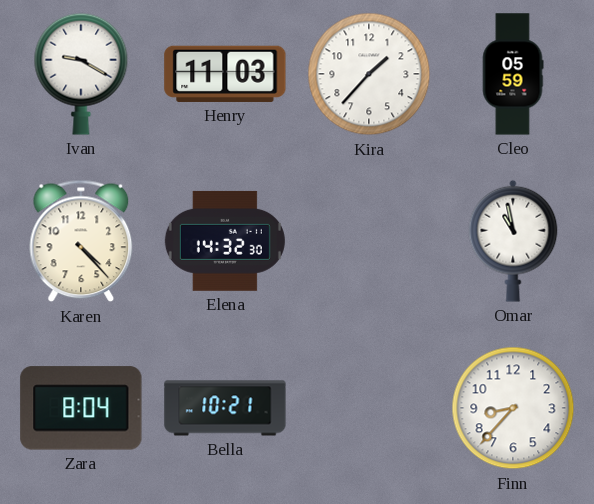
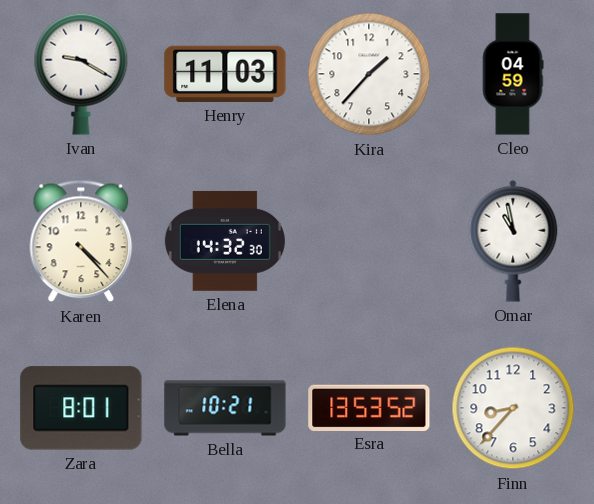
Cleo: 05:59 -> 04:59
Zara: 8:04 -> 8:01
Esra: none -> 13:53
